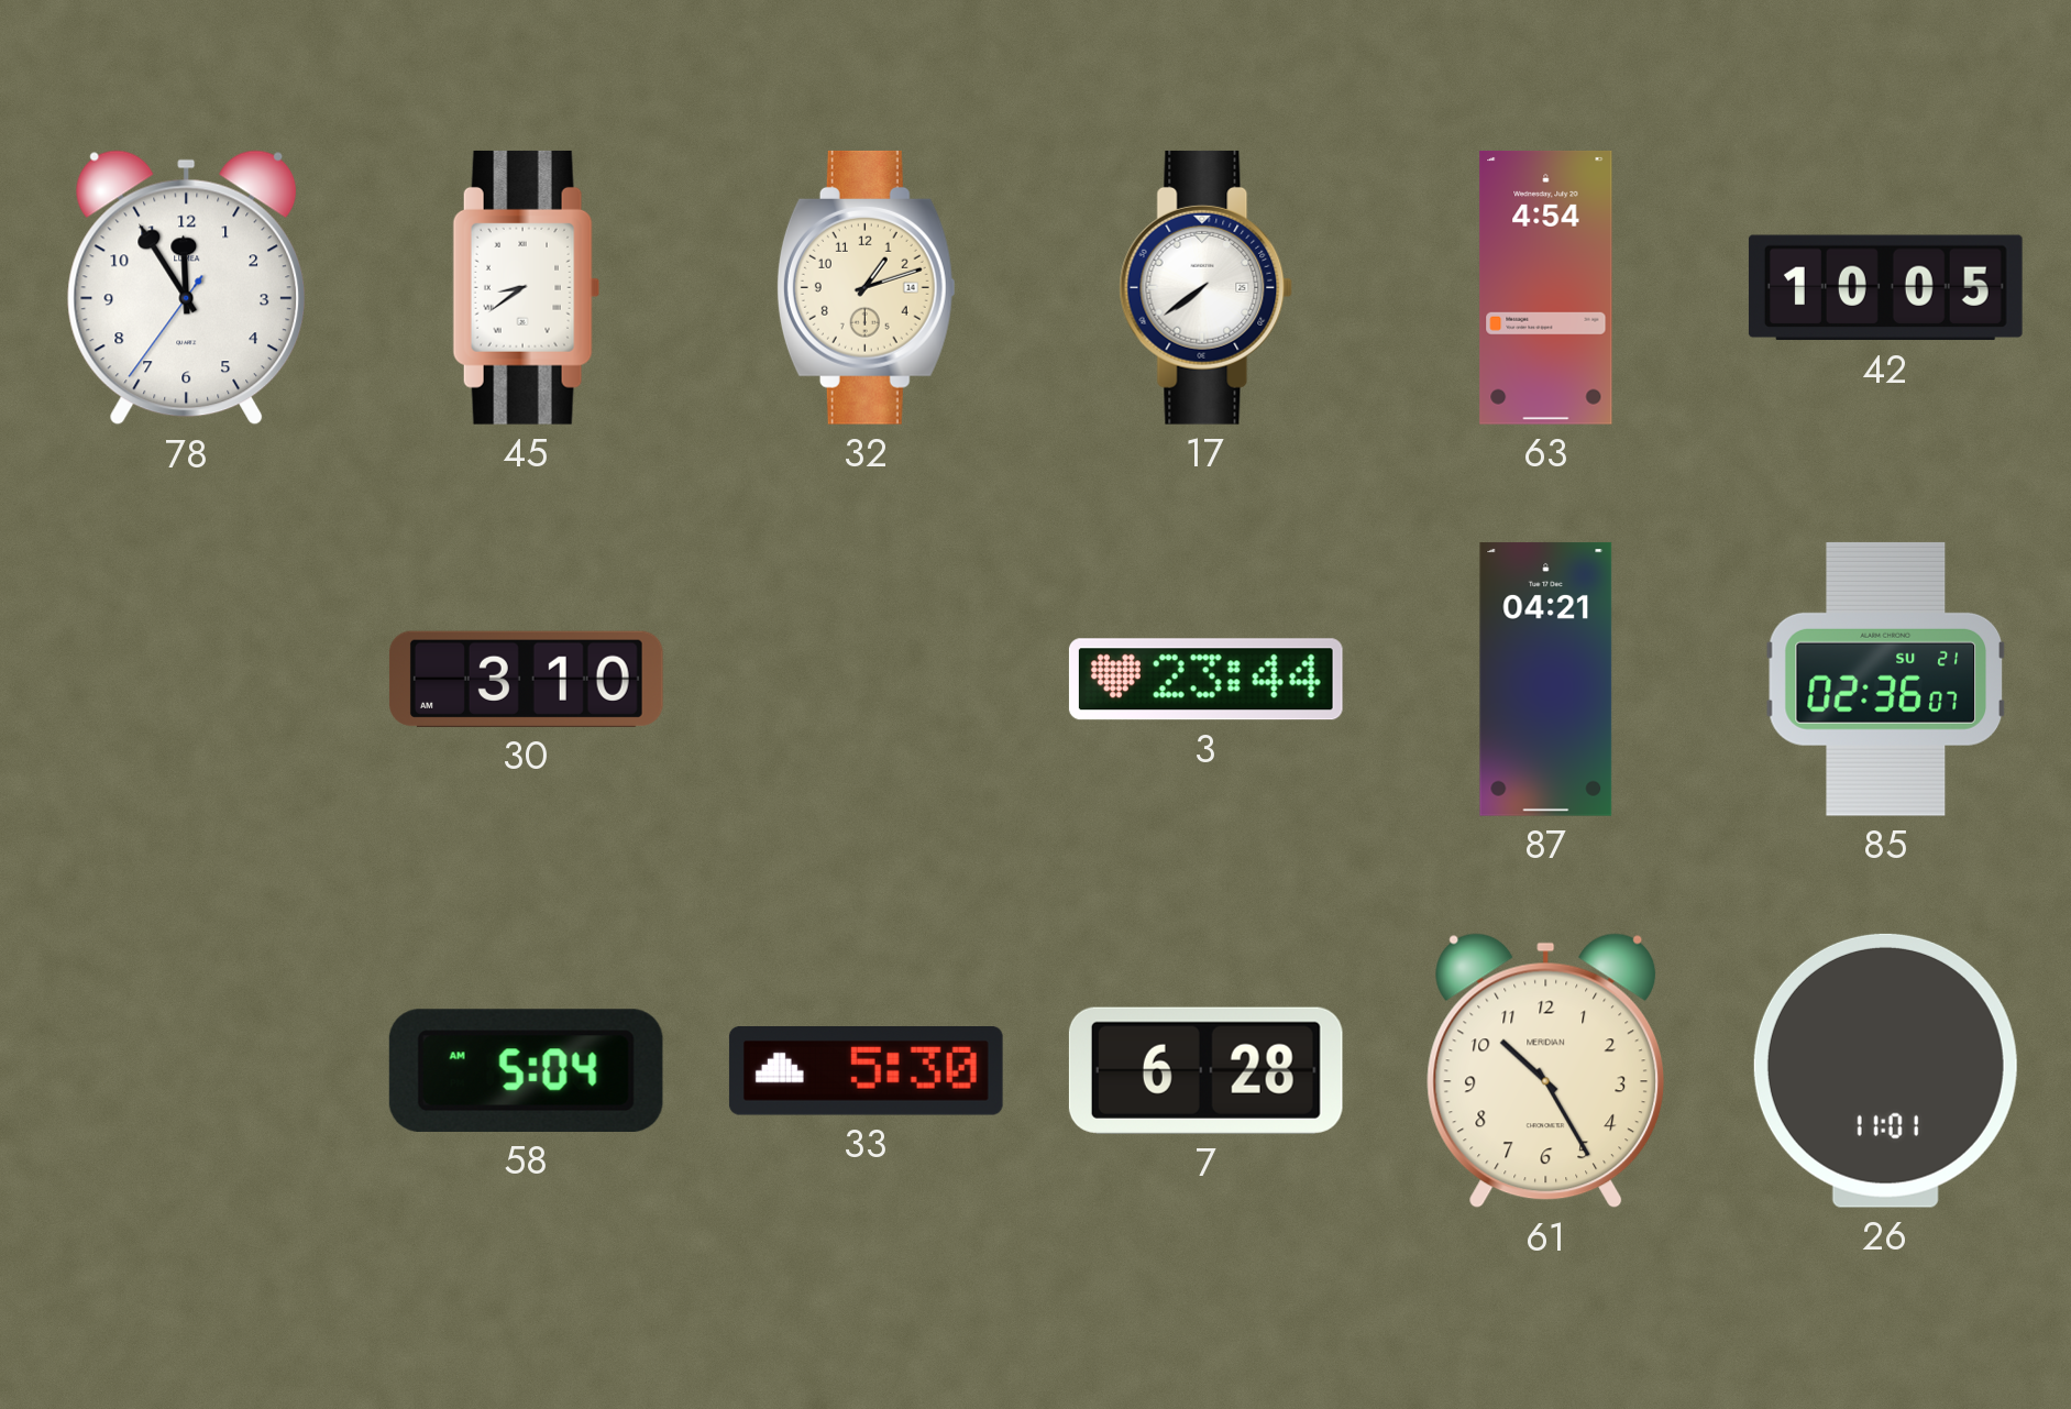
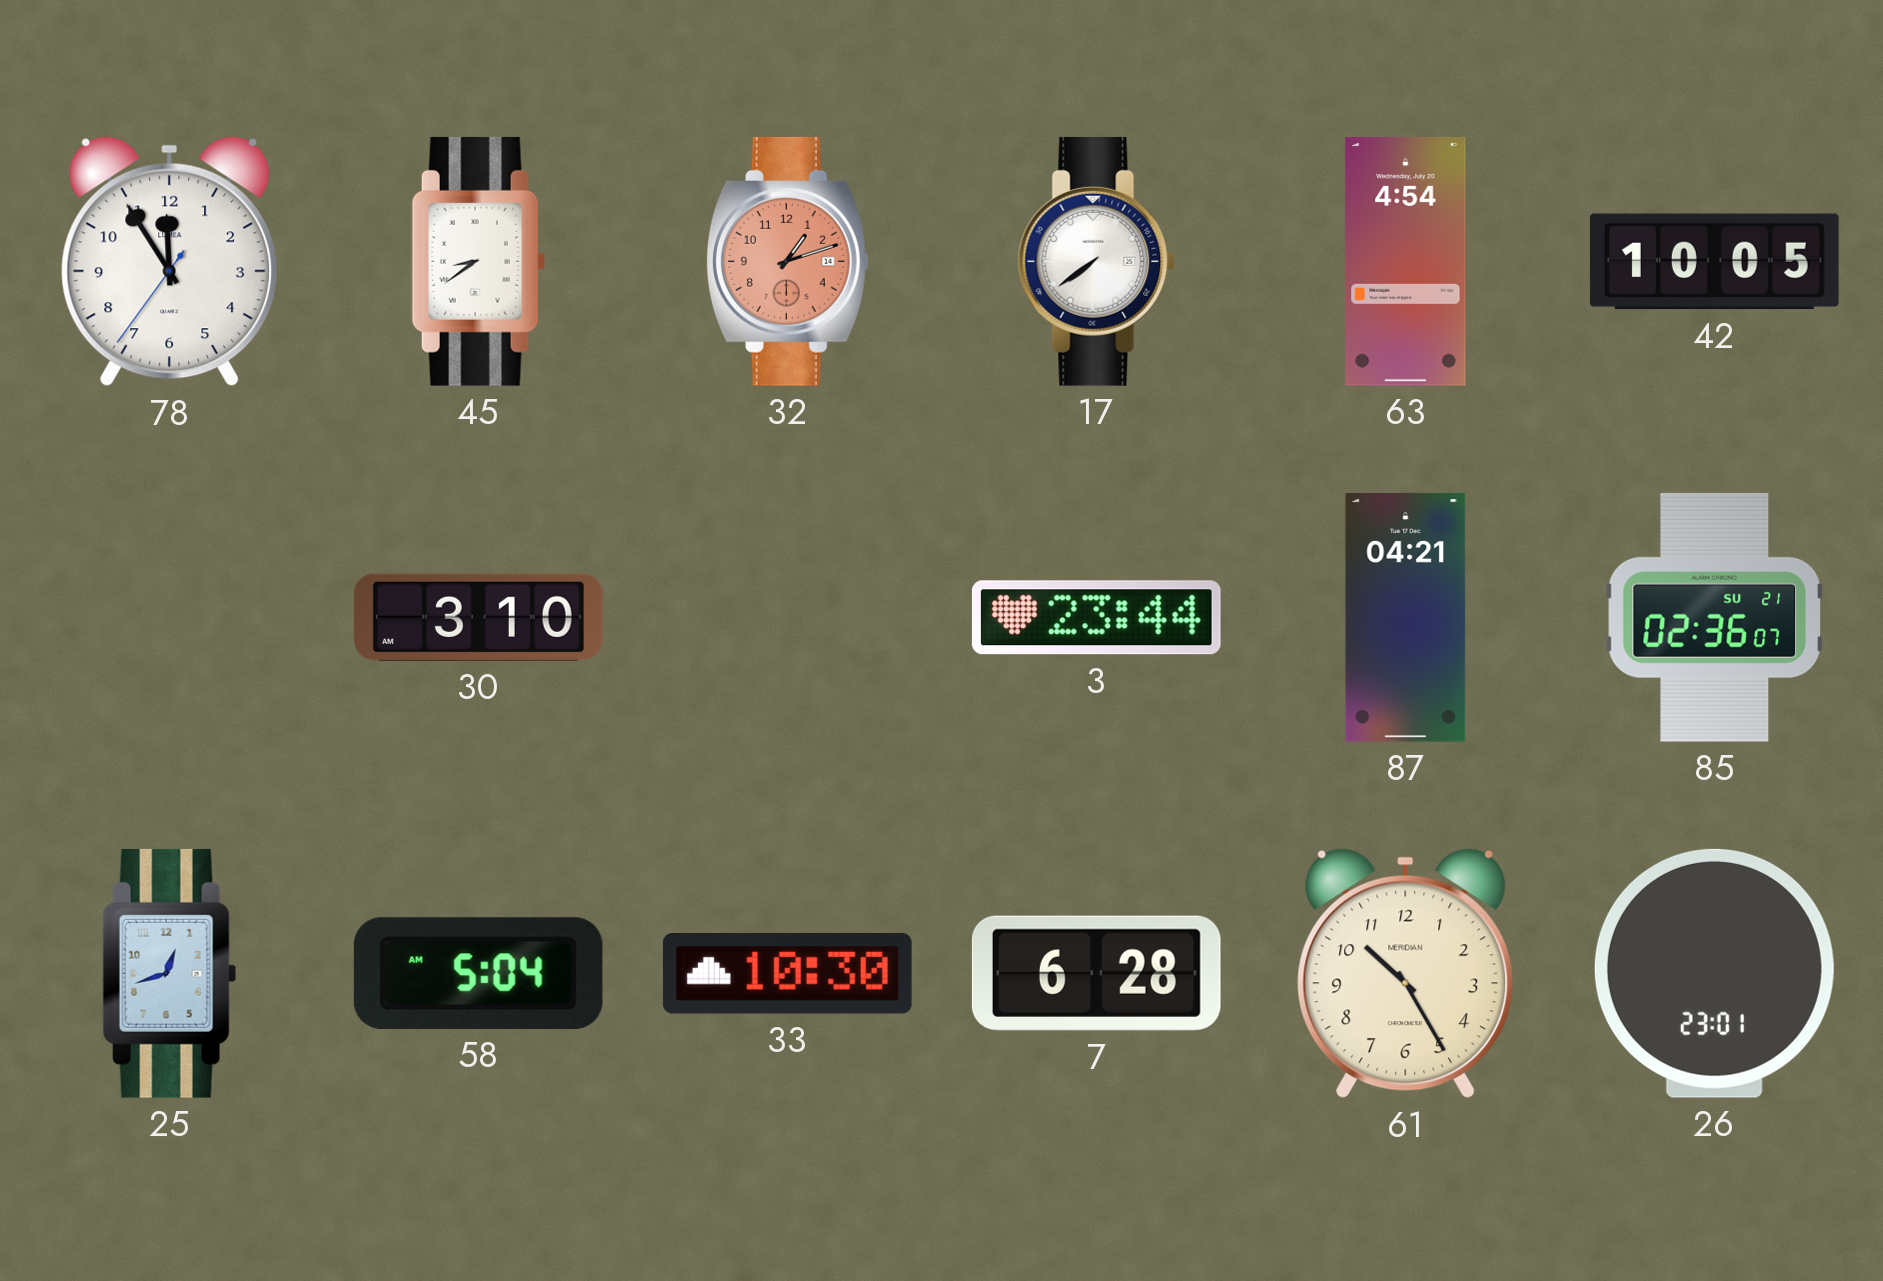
32 dial: cream -> salmon
25: none -> 12:42
33: 5:30 -> 10:30
26: 11:01 -> 23:01
